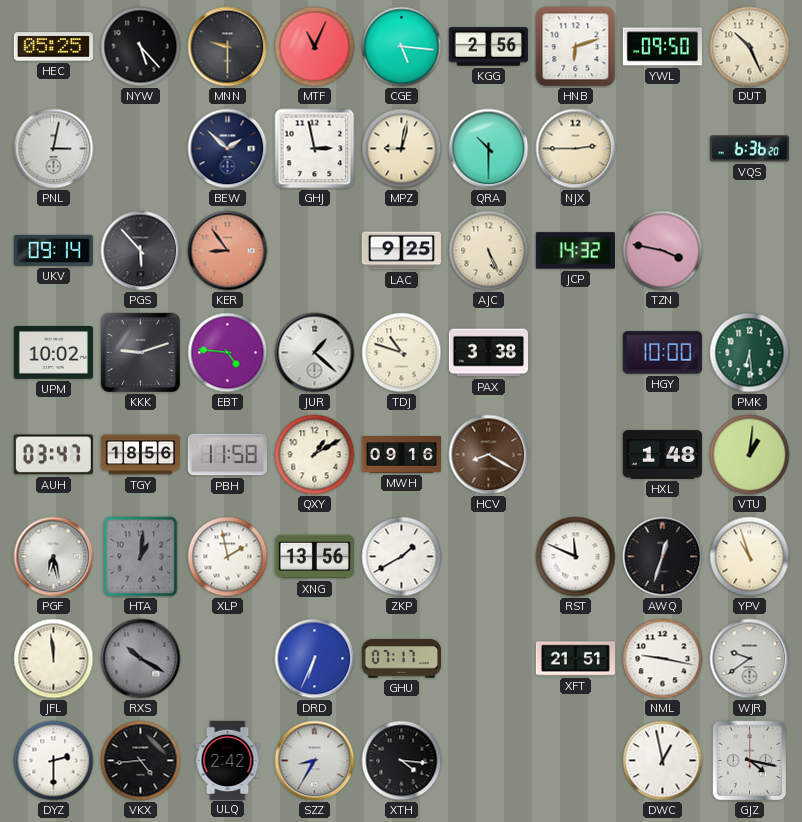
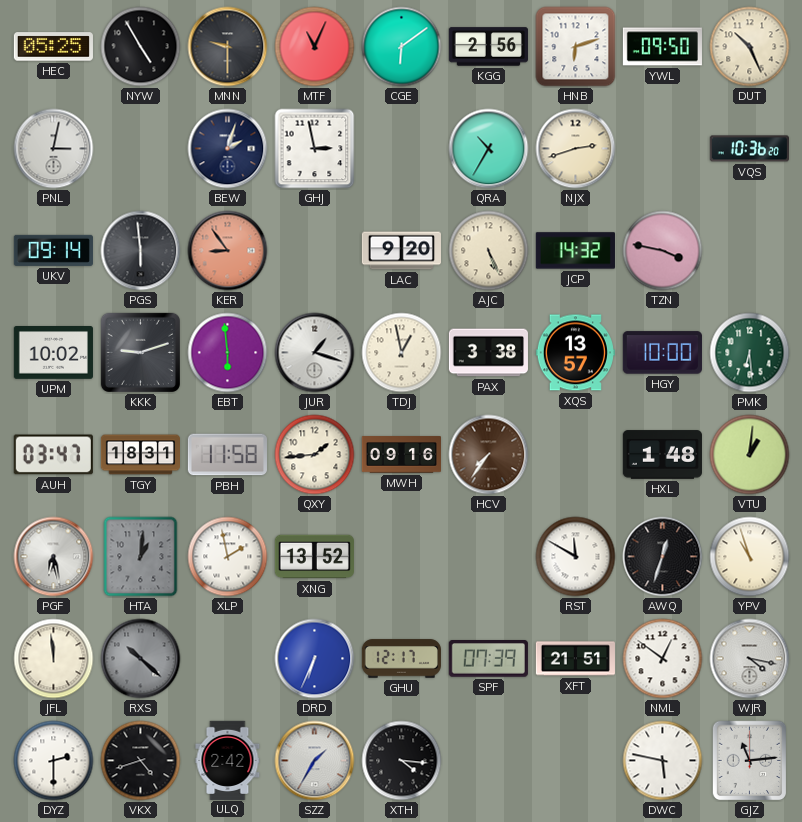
NYW: 5:23 -> 4:55
CGE: 5:16 -> 6:09
BEW: 1:52 -> 2:03
MPZ: 9:02 -> none
QRA: 10:30 -> 10:35
NJX: 2:45 -> 2:42
VQS: 6:36 -> 10:36
PGS: 5:53 -> 5:59
LAC: 9:25 -> 9:20
EBT: 4:46 -> 5:59
JUR: 1:22 -> 1:18
TDJ: 10:48 -> 12:58
XQS: none -> 13:57
TGY: 18:56 -> 18:31
QXY: 1:10 -> 1:44
HCV: 8:20 -> 7:36
XNG: 13:56 -> 13:52
ZKP: 1:40 -> none
RST: 11:49 -> 11:50
RXS: 10:20 -> 10:22
GHU: 07:17 -> 12:17
SPF: none -> 07:39
NML: 9:17 -> 12:51
WJR: 9:39 -> 4:17
VKX: 4:44 -> 4:42
SZZ: 8:35 -> 1:35
DWC: 12:58 -> 5:47
GJZ: 4:17 -> 11:14
